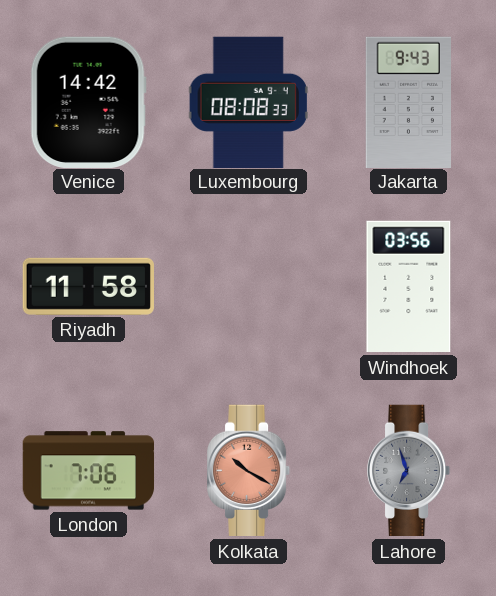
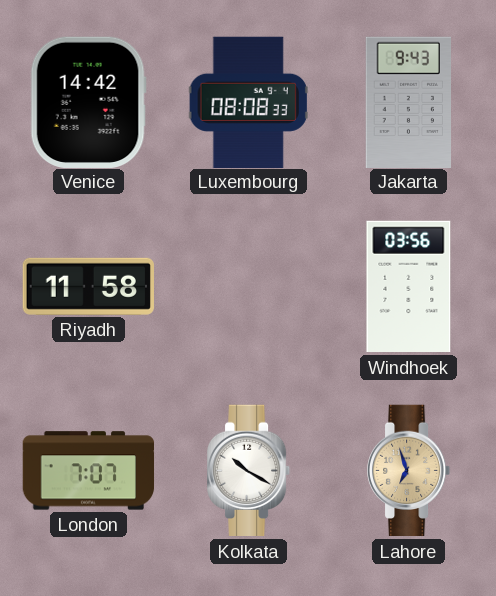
London: 7:06 -> 7:07
Kolkata dial: salmon -> white
Lahore dial: grey -> champagne
